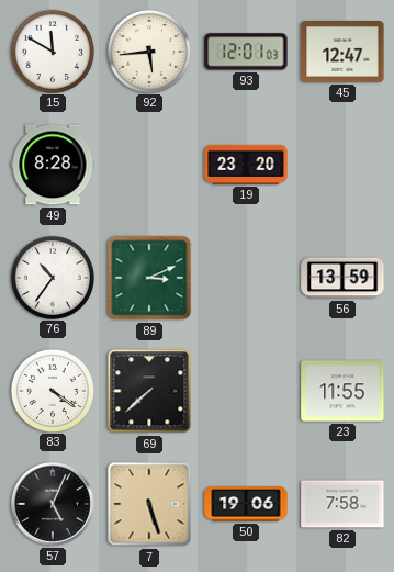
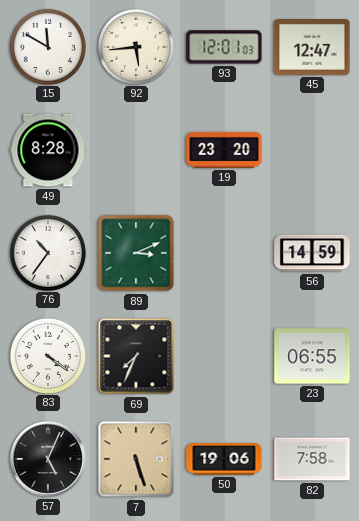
56: 13:59 -> 14:59
69: 7:38 -> 7:34
23: 11:55 -> 06:55
